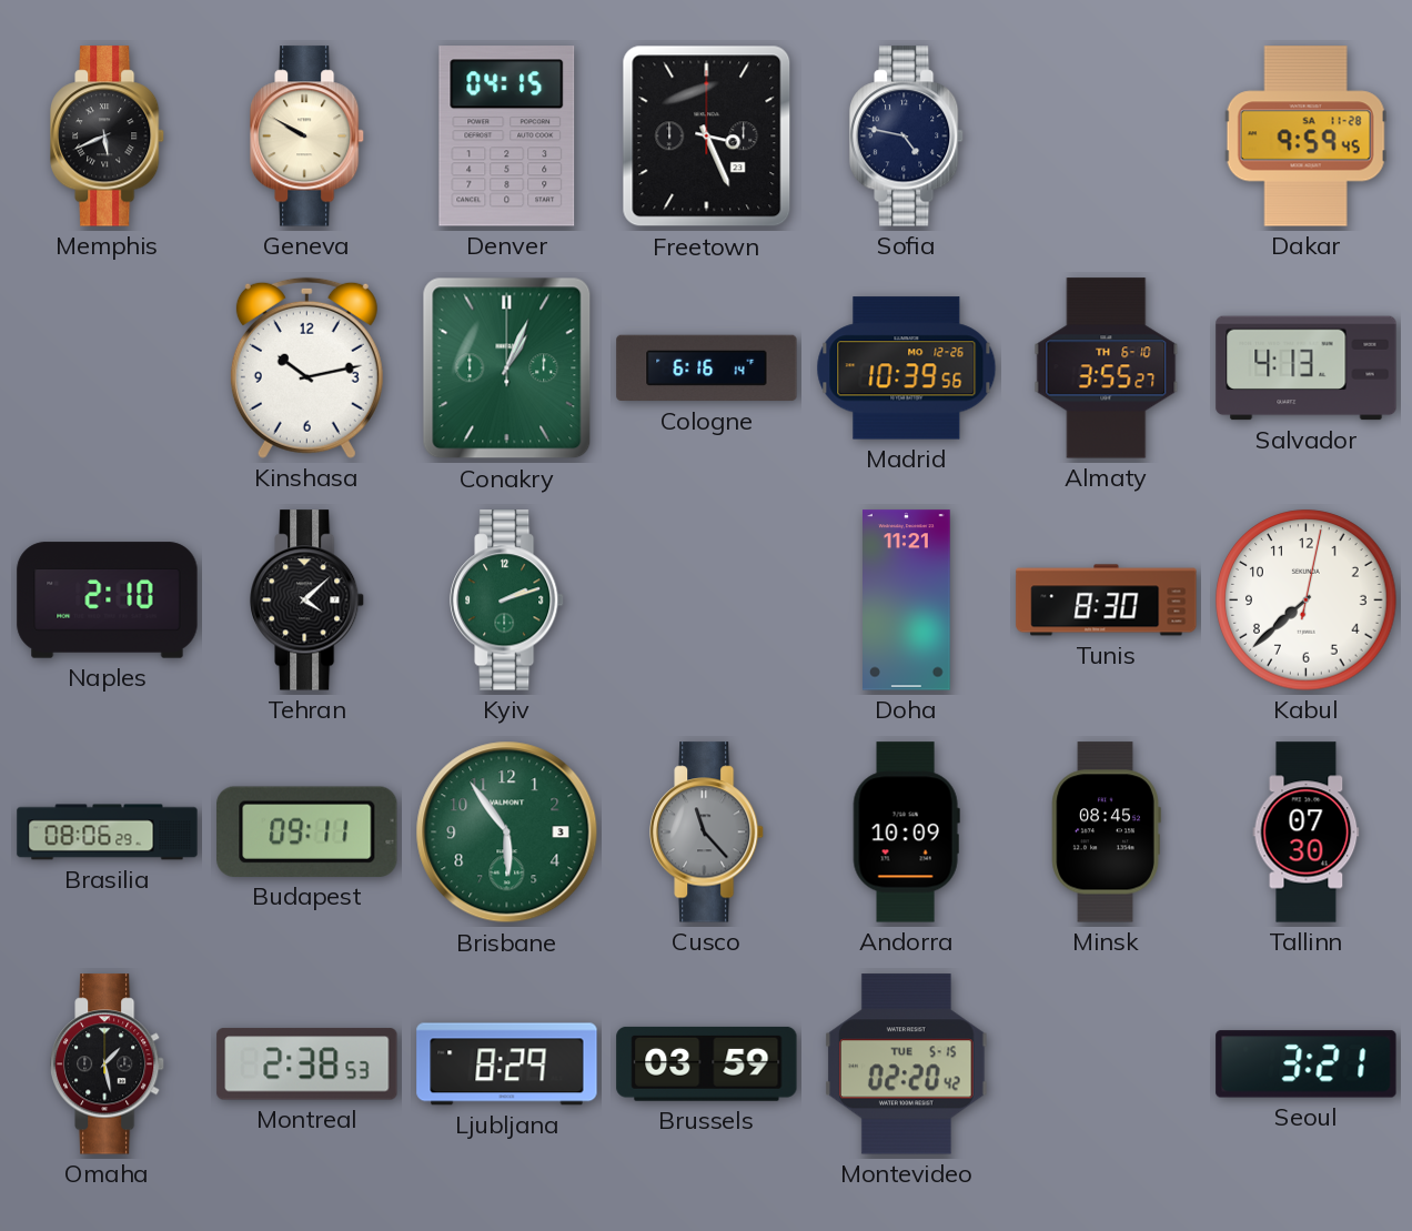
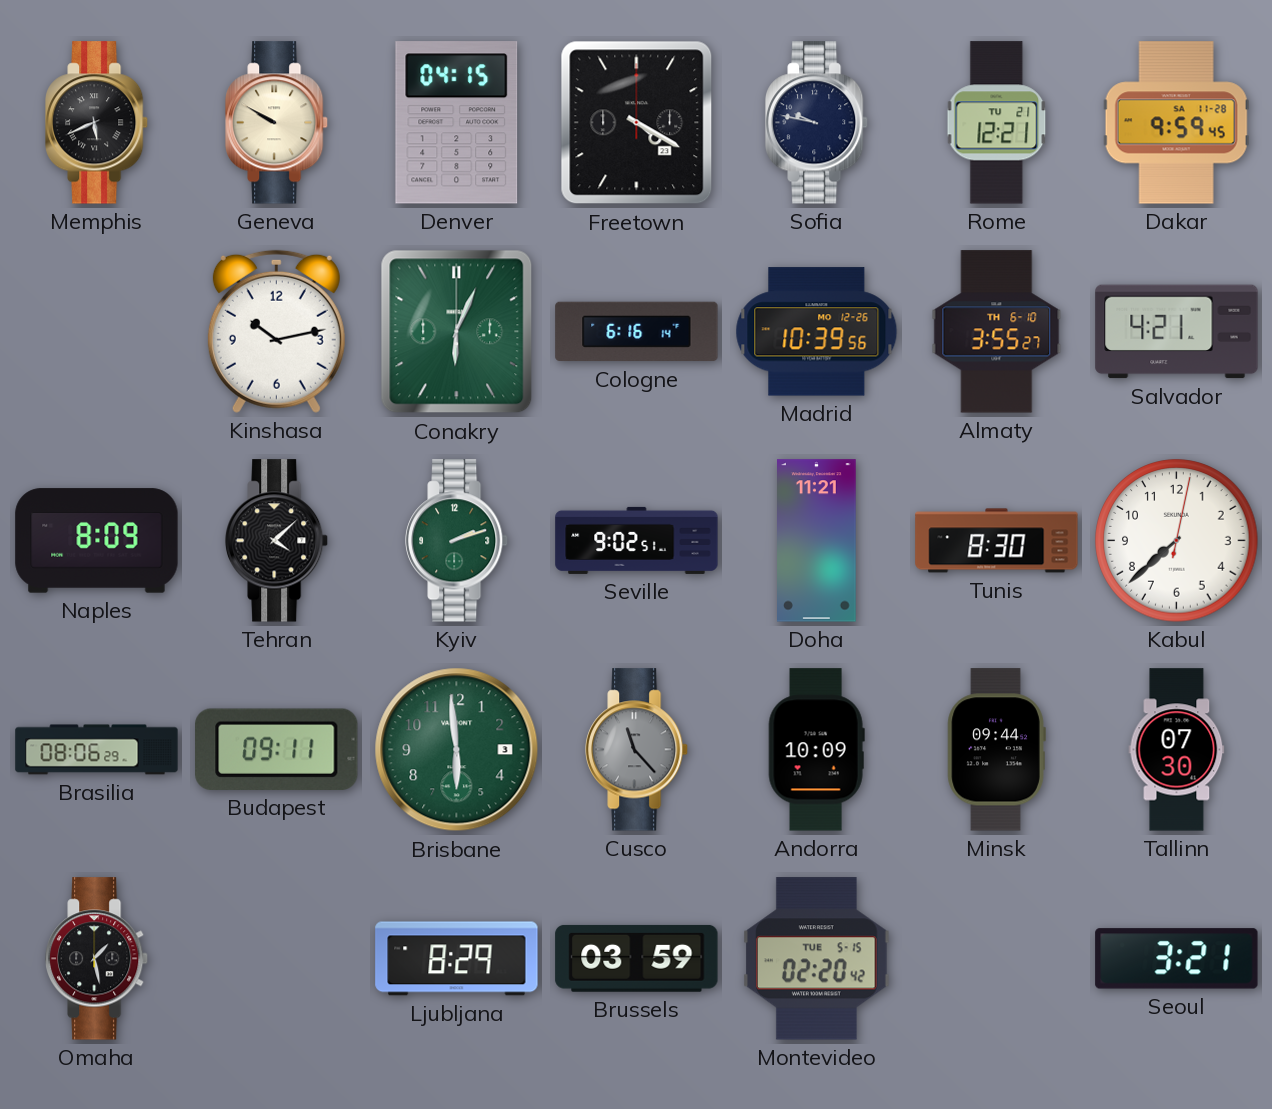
Freetown: 3:26 -> 4:20
Sofia: 4:47 -> 9:47
Rome: none -> 12:21
Conakry: 1:04 -> 6:04
Salvador: 4:13 -> 4:21
Naples: 2:10 -> 8:09
Seville: none -> 9:02
Brisbane: 5:54 -> 5:59
Minsk: 08:45 -> 09:44
Montreal: 2:38 -> none
